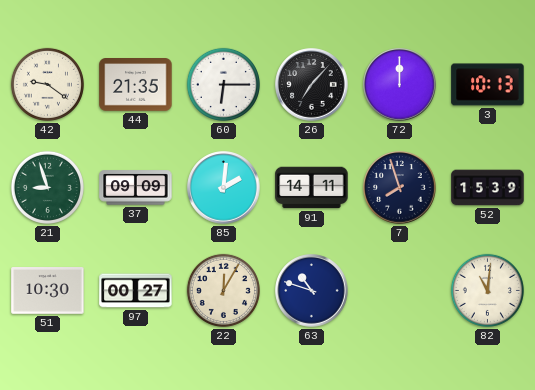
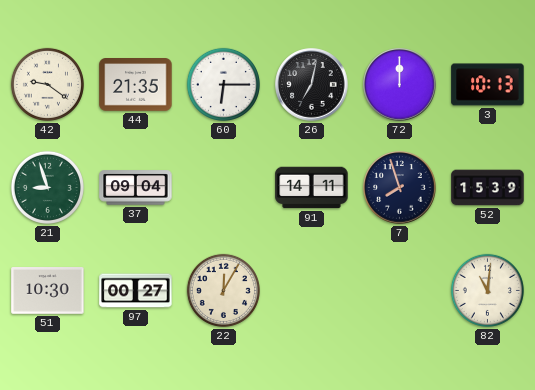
26: 7:07 -> 7:02
37: 09:09 -> 09:04
85: 2:01 -> none
63: 10:48 -> none
